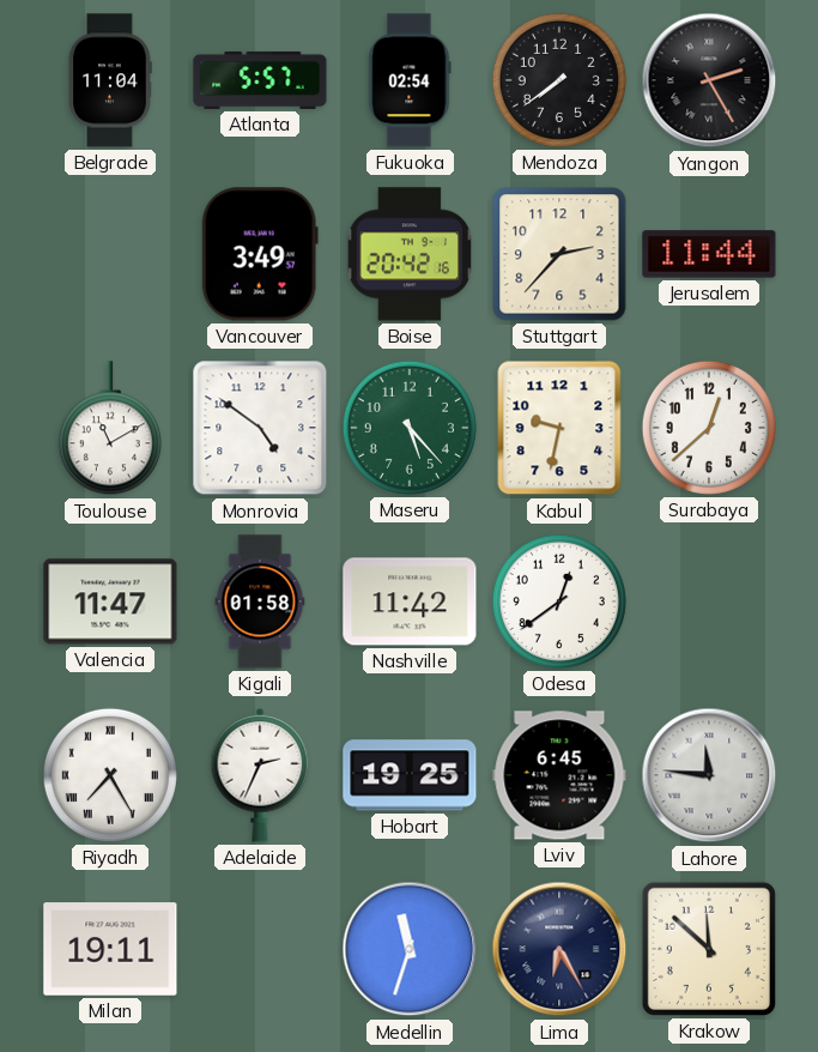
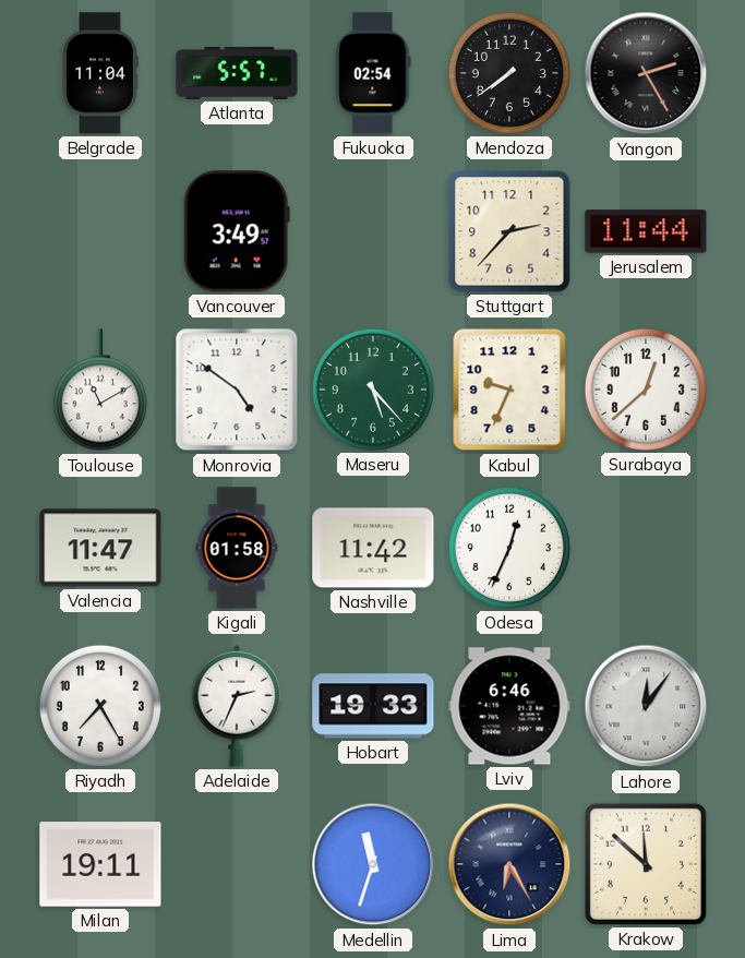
Boise: 20:42 -> none
Kabul: 9:32 -> 9:34
Odesa: 12:39 -> 12:34
Riyadh numerals: Roman -> Arabic
Hobart: 19:25 -> 19:33
Lviv: 6:45 -> 6:46
Lahore: 11:46 -> 12:06
